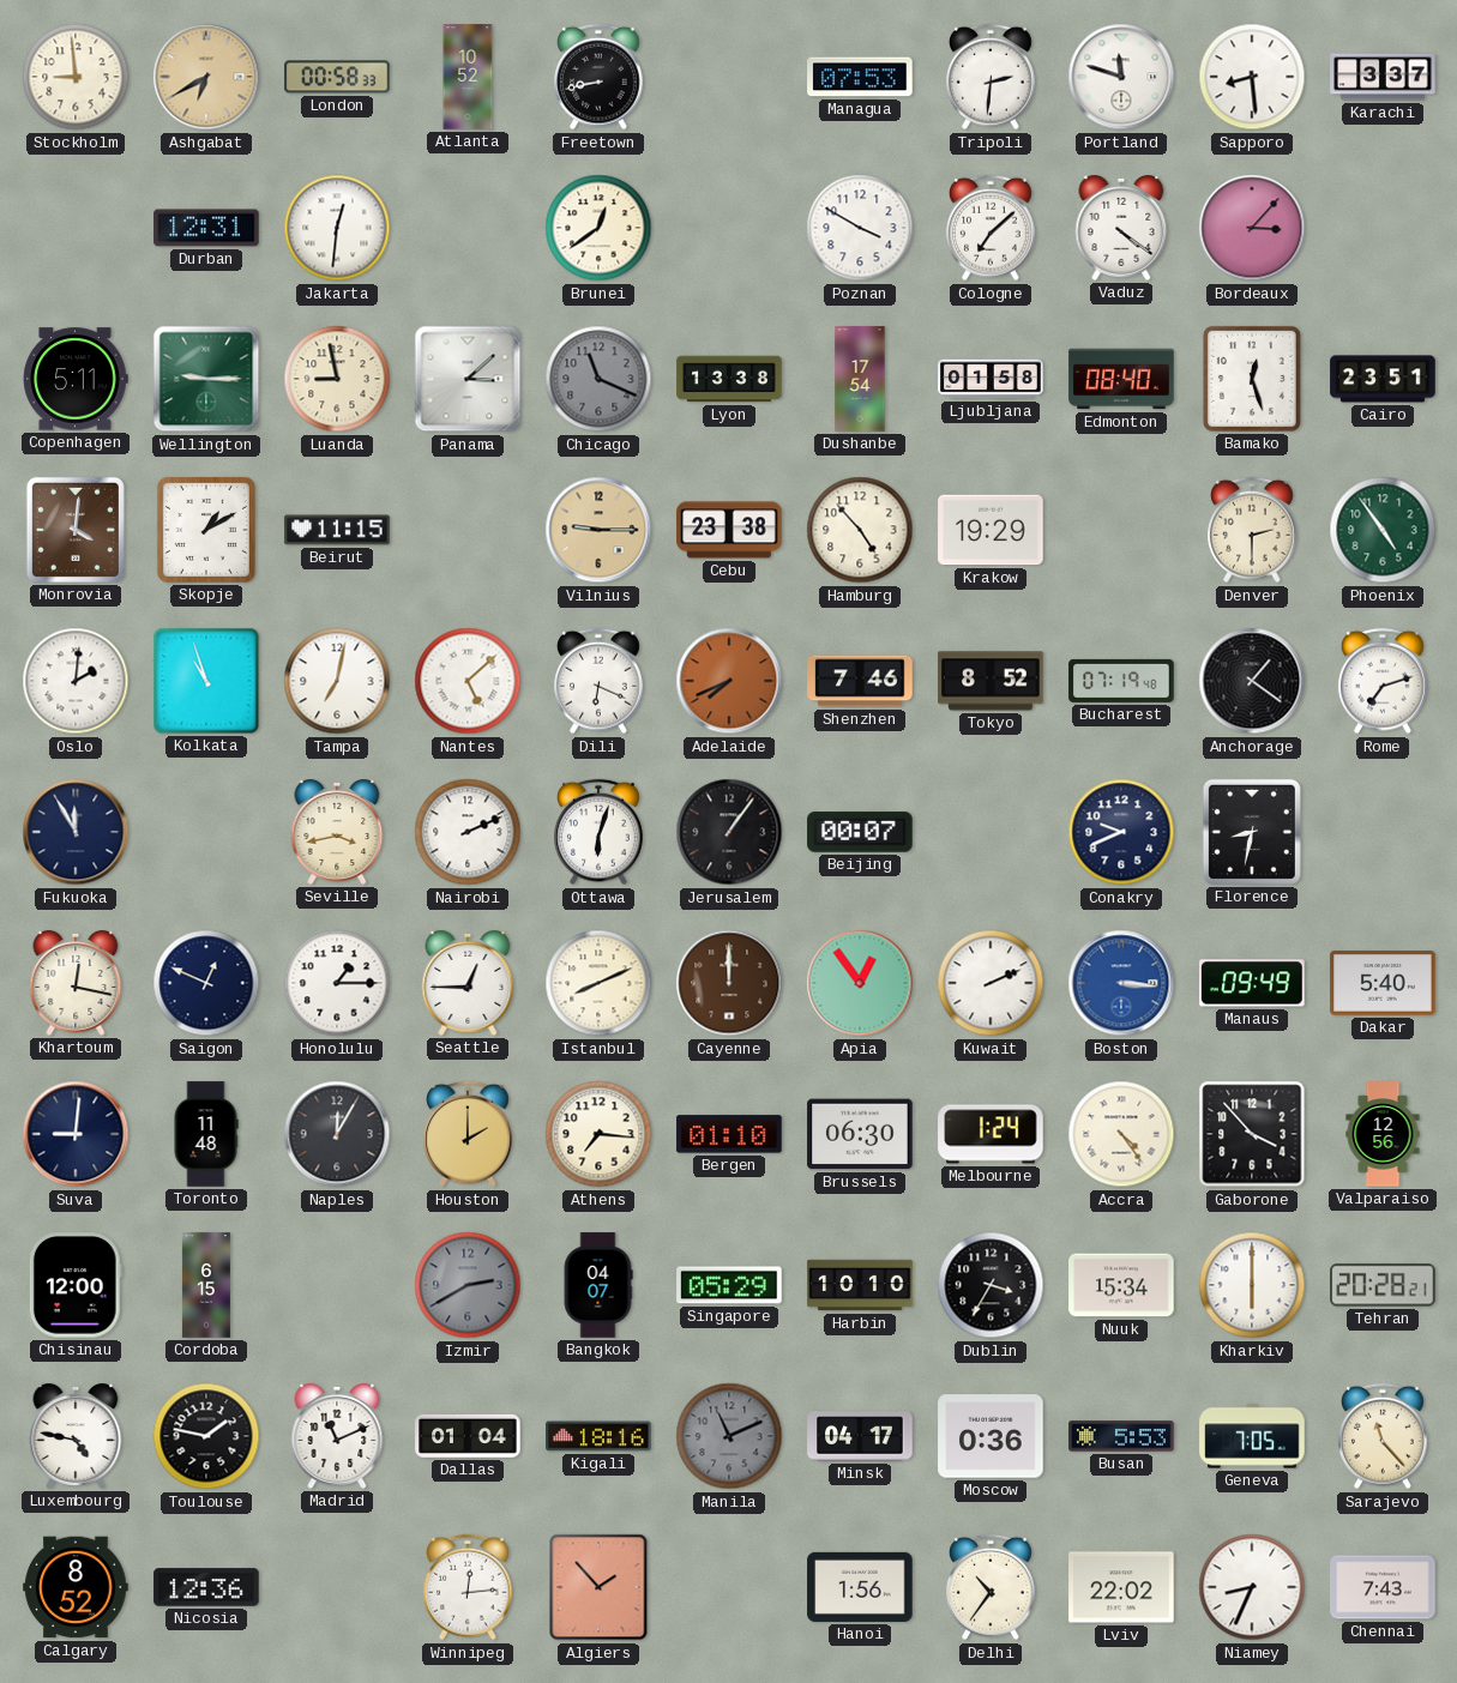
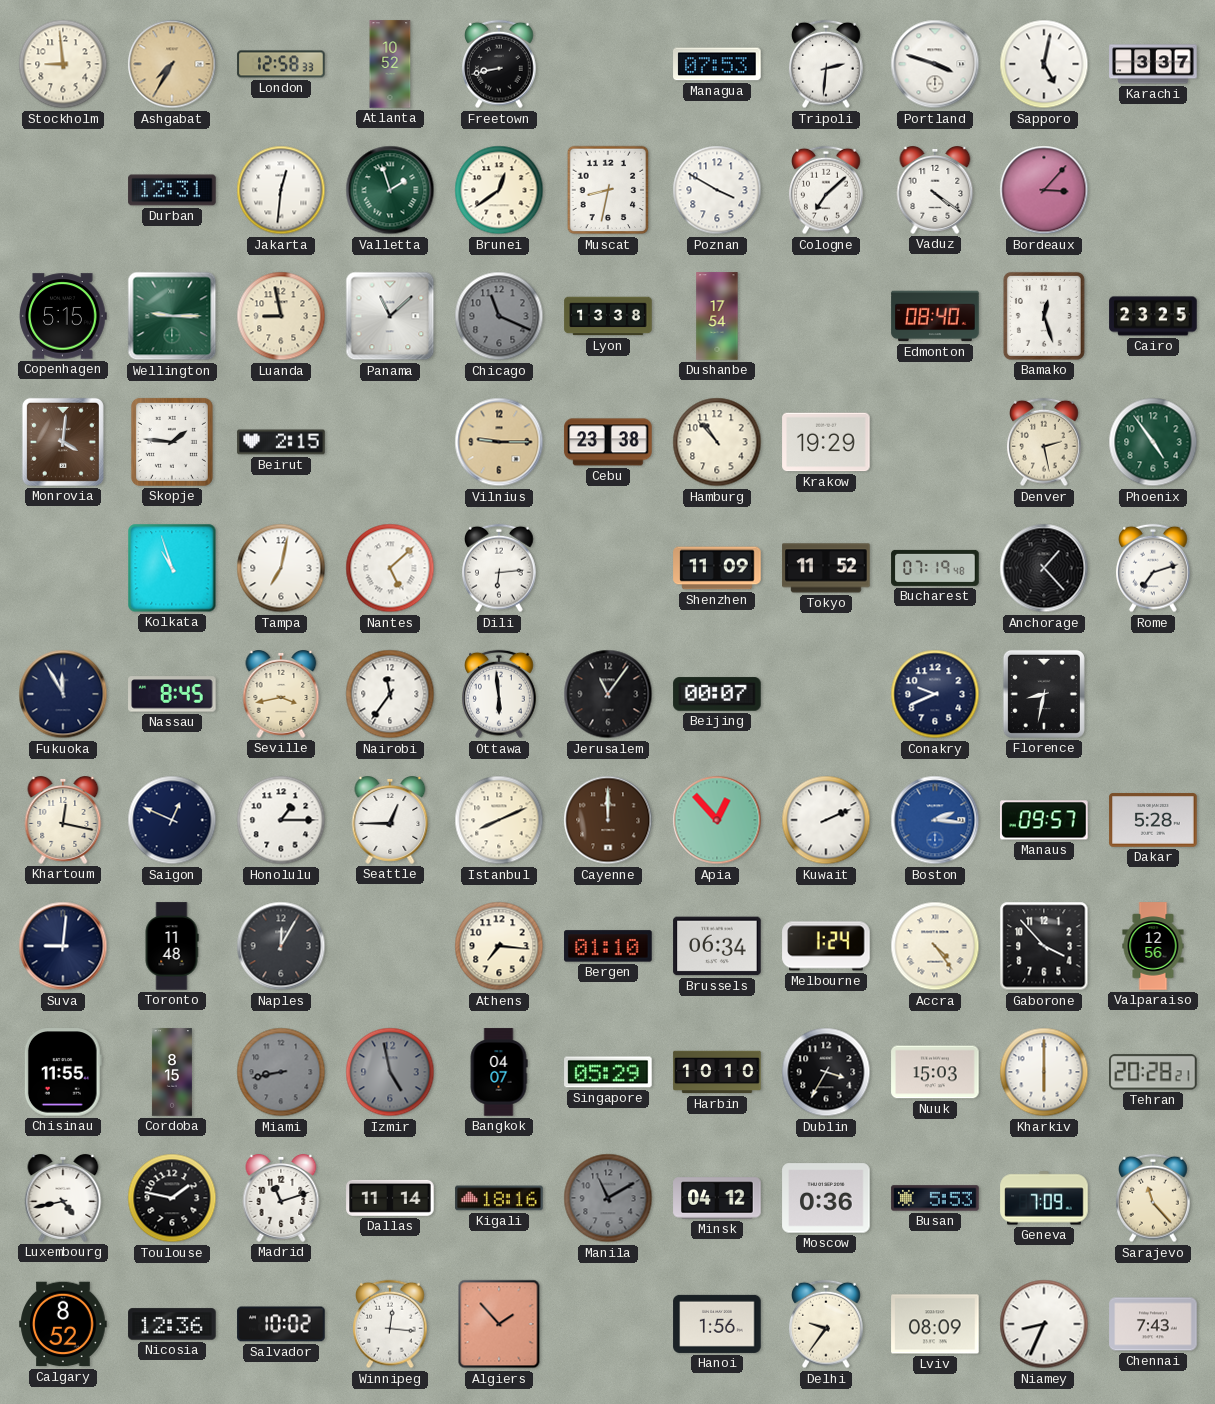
Ashgabat: 6:40 -> 7:35
London: 00:58 -> 12:58
Portland: 11:48 -> 3:48
Sapporo: 8:29 -> 5:02
Valletta: none -> 1:57
Muscat: none -> 8:32
Copenhagen: 5:11 -> 5:15
Panama: 3:08 -> 11:08
Ljubljana: 01:58 -> none
Cairo: 23:51 -> 23:25
Skopje: 1:10 -> 1:46
Beirut: 11:15 -> 2:15
Hamburg: 4:53 -> 10:53
Denver: 2:30 -> 2:28
Oslo: 2:01 -> none
Dili: 6:19 -> 6:14
Adelaide: 7:41 -> none
Shenzhen: 7:46 -> 11:09
Tokyo: 8:52 -> 11:52
Anchorage: 1:21 -> 1:23
Nassau: none -> 8:45
Nairobi: 2:11 -> 11:36
Ottawa: 6:03 -> 5:59
Jerusalem: 1:06 -> 11:06
Apia: 12:54 -> 12:53
Boston: 3:16 -> 2:16
Manaus: 09:49 -> 09:57
Dakar: 5:40 -> 5:28
Houston: 2:00 -> none
Brussels: 06:30 -> 06:34
Chisinau: 12:00 -> 11:55
Cordoba: 6:15 -> 8:15
Miami: none -> 8:43
Izmir: 2:40 -> 4:58
Nuuk: 15:34 -> 15:03
Luxembourg: 4:47 -> 4:43
Madrid: 11:11 -> 11:12
Dallas: 01:04 -> 11:14
Manila: 11:11 -> 11:10
Minsk: 04:17 -> 04:12
Geneva: 7:05 -> 7:09
Salvador: none -> 10:02
Winnipeg: 12:14 -> 12:16
Delhi: 10:36 -> 9:36
Lviv: 22:02 -> 08:09
